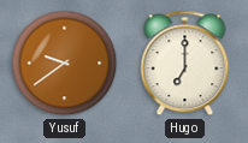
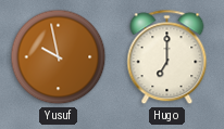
Yusuf: 9:39 -> 9:58
